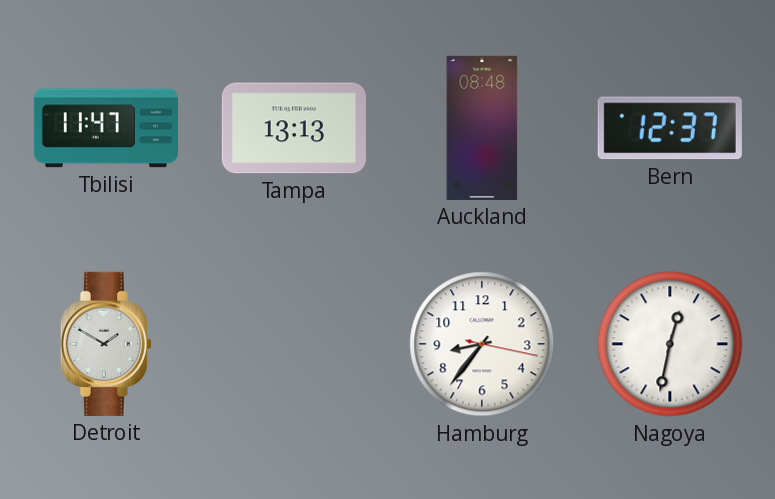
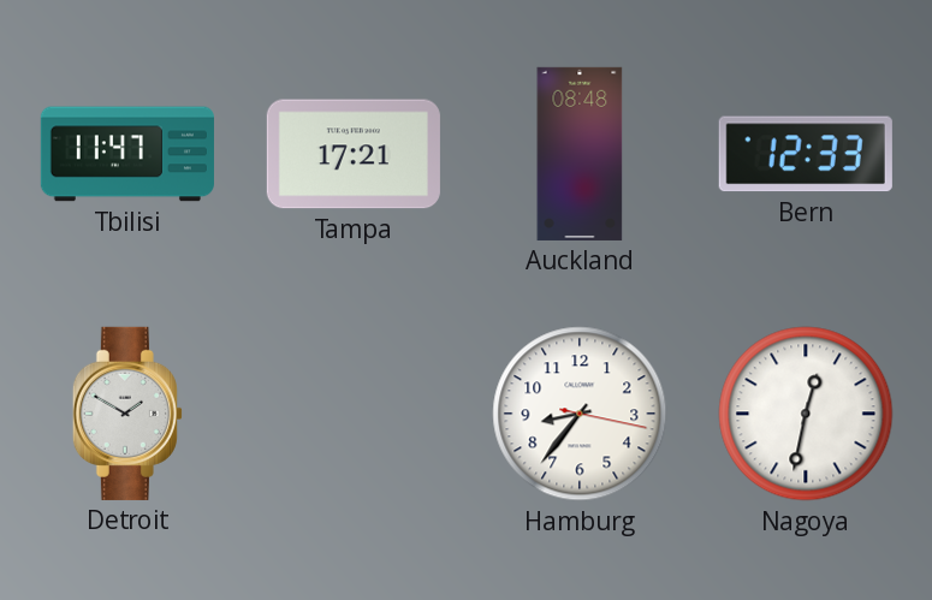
Tampa: 13:13 -> 17:21
Bern: 12:37 -> 12:33
